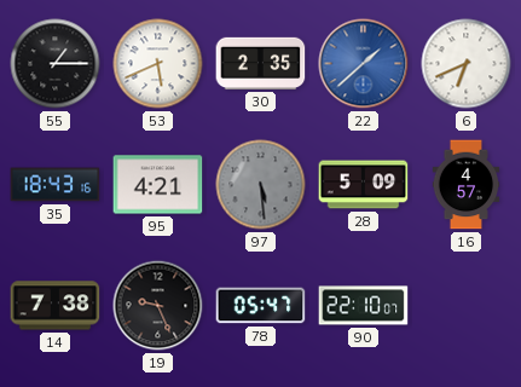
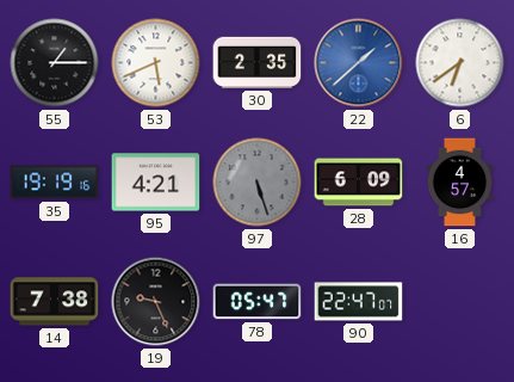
6: 6:41 -> 6:39
35: 18:43 -> 19:19
97: 5:29 -> 5:27
28: 5:09 -> 6:09
90: 22:10 -> 22:47
